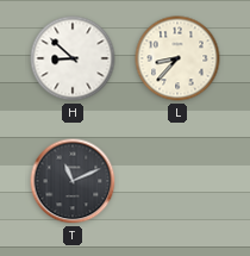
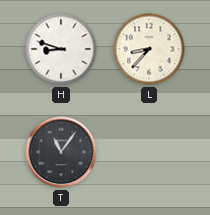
H: 8:52 -> 8:48
T: 11:11 -> 11:06
